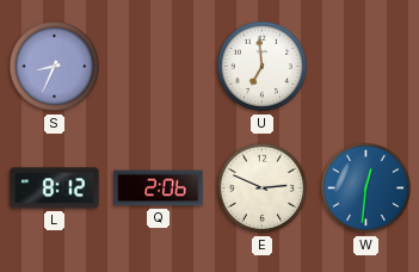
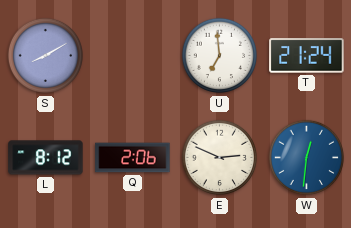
S: 8:34 -> 8:10
T: none -> 21:24
